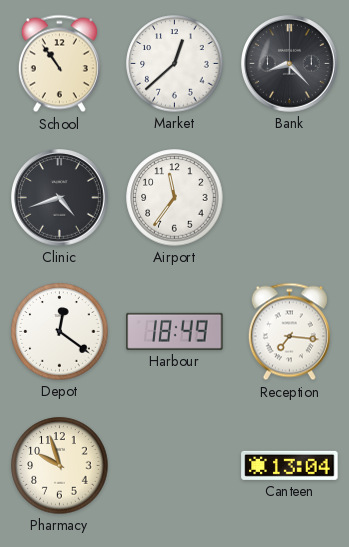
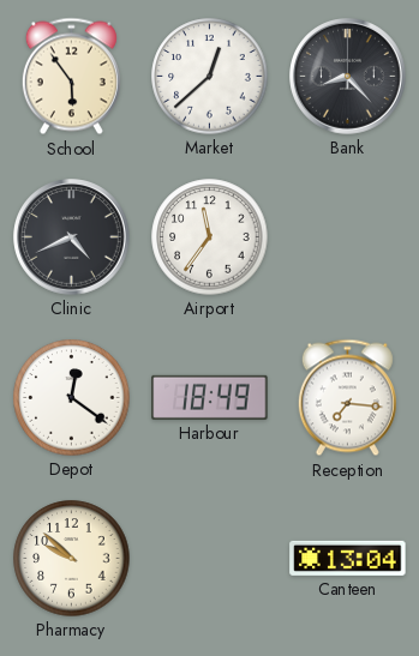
School: 10:54 -> 5:54
Clinic: 4:42 -> 4:41
Pharmacy: 9:57 -> 9:52
